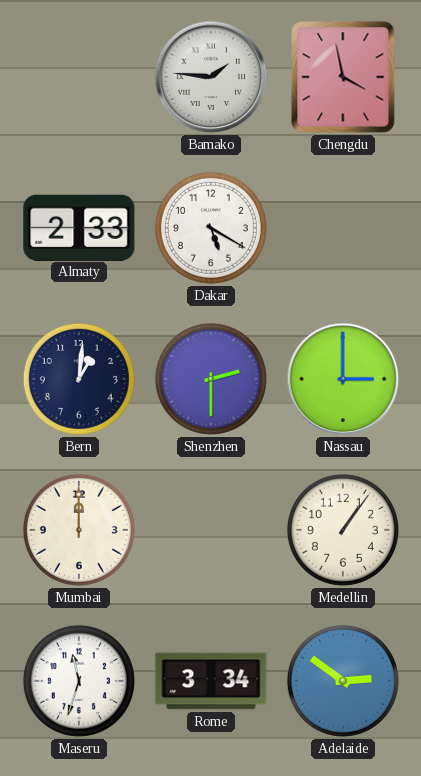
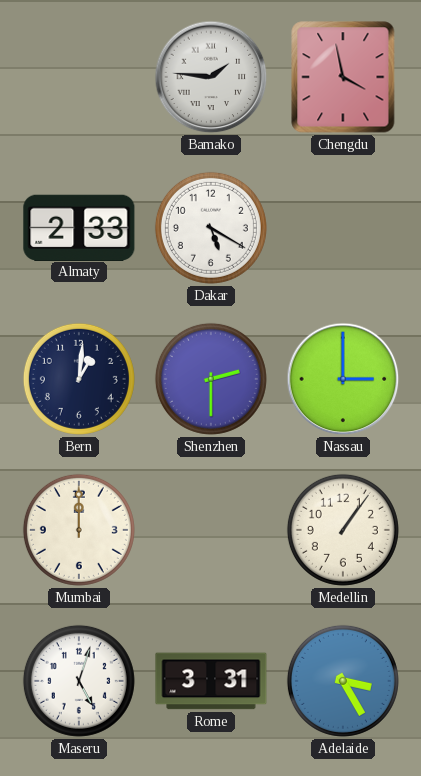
Maseru: 11:33 -> 5:03
Rome: 3:34 -> 3:31
Adelaide: 2:51 -> 3:25
